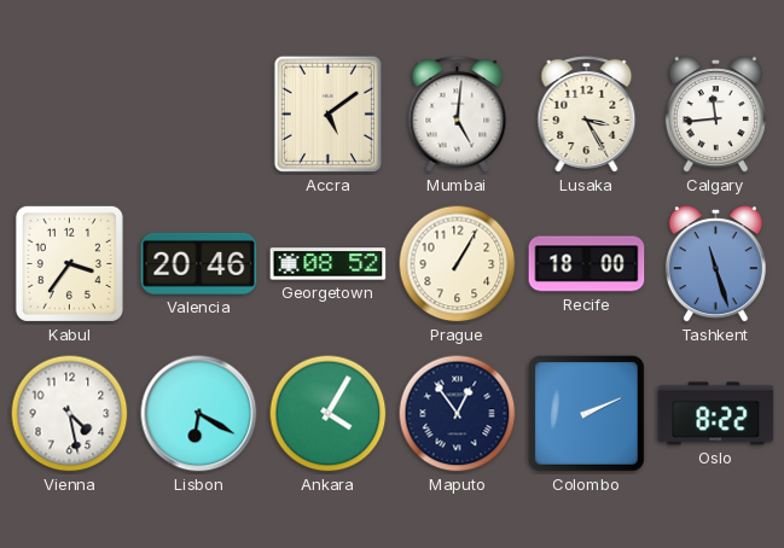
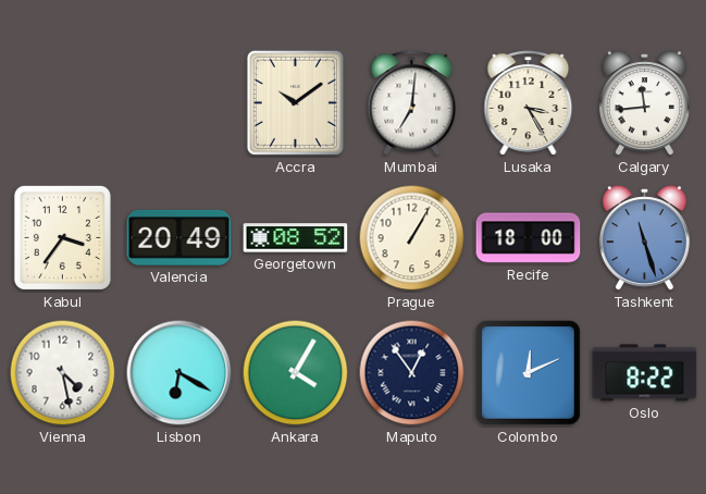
Accra: 5:09 -> 10:09
Mumbai: 5:01 -> 7:01
Valencia: 20:46 -> 20:49
Colombo: 2:11 -> 12:11
